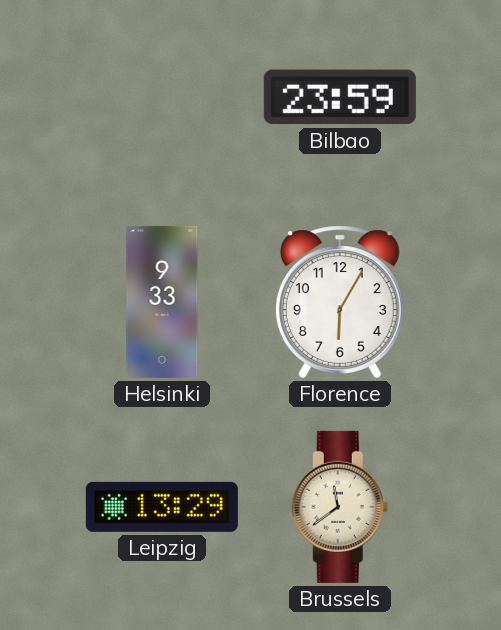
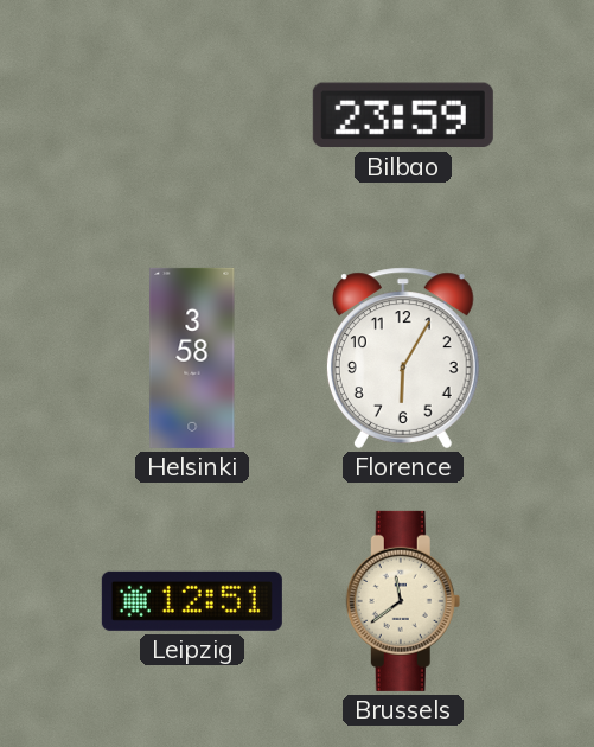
Helsinki: 9:33 -> 3:58
Leipzig: 13:29 -> 12:51
